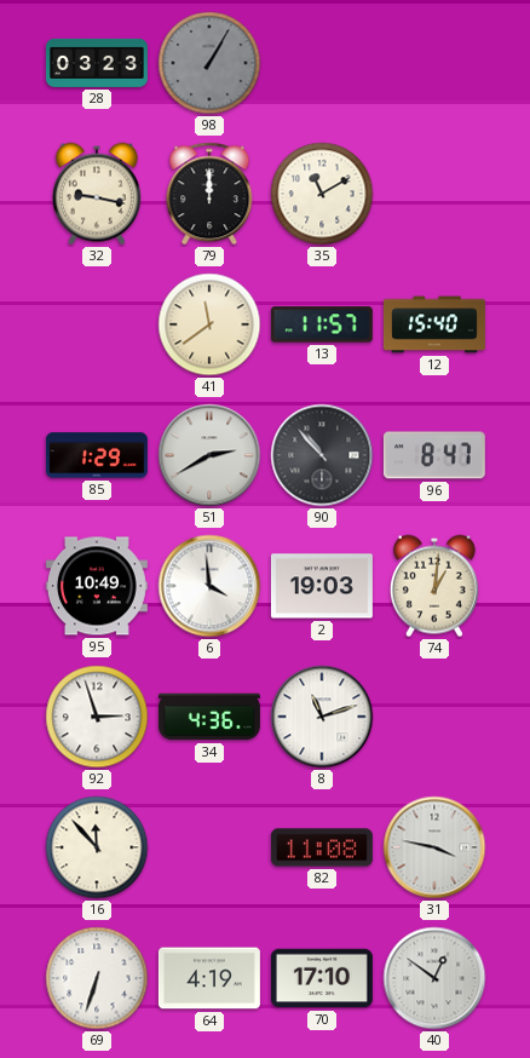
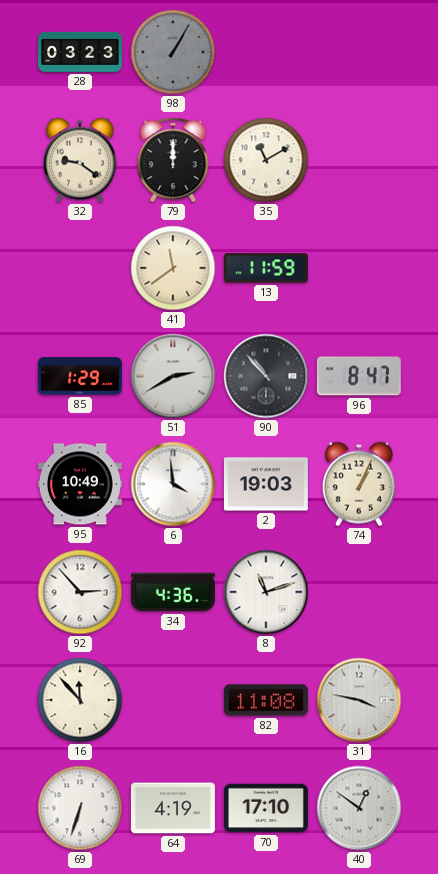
32: 9:17 -> 9:21
13: 11:57 -> 11:59
12: 15:40 -> none
74: 1:01 -> 1:04
92: 2:57 -> 2:53
